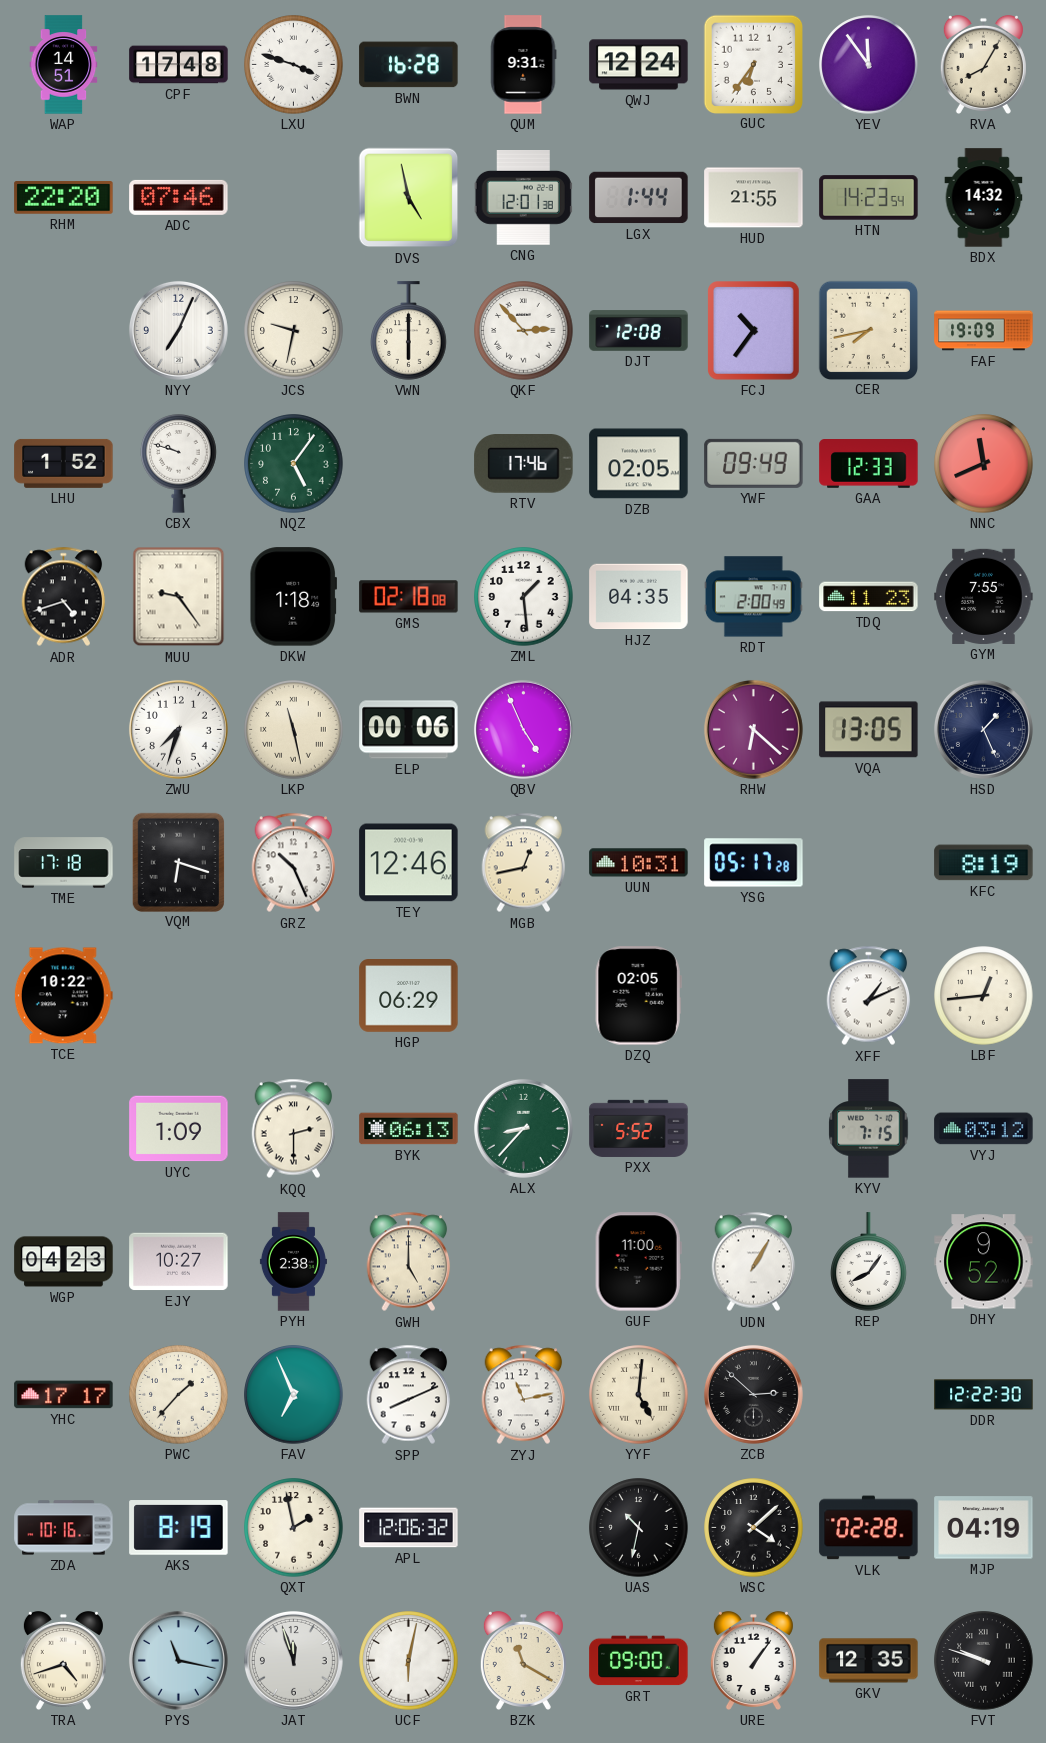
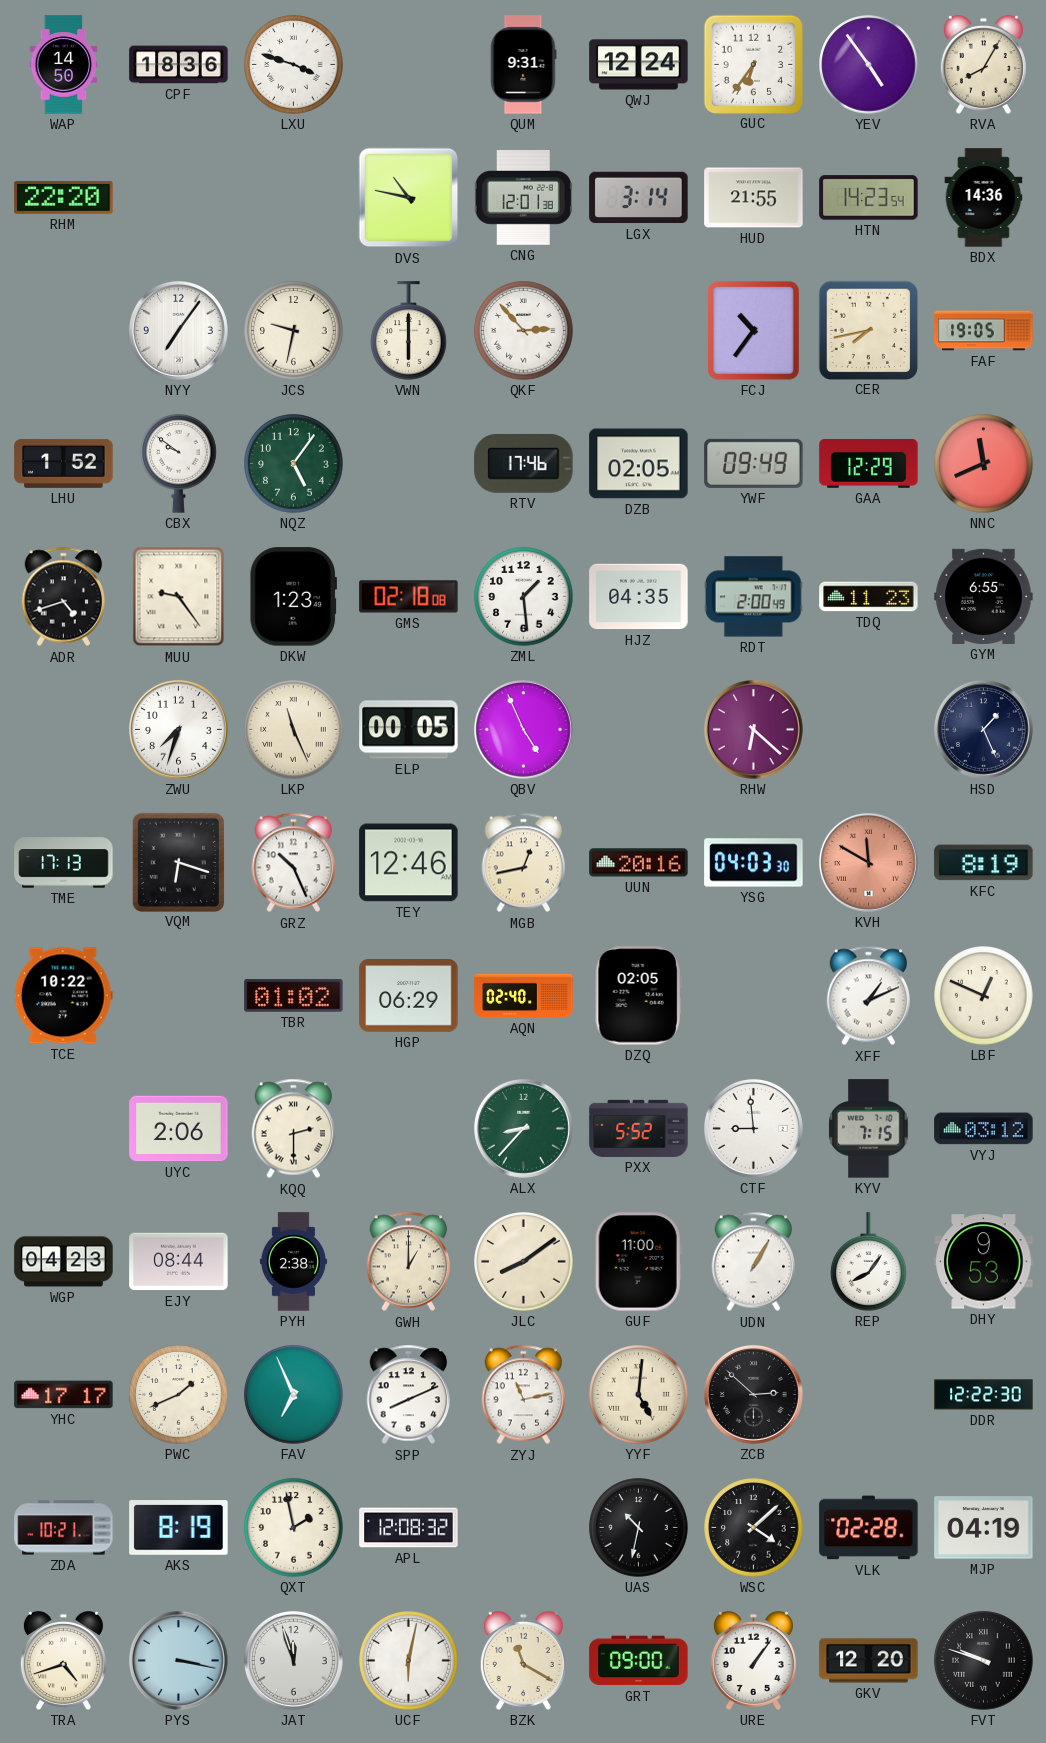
WAP: 14:51 -> 14:50
CPF: 17:48 -> 18:36
BWN: 16:28 -> none
YEV: 11:54 -> 4:54
ADC: 07:46 -> none
DVS: 4:58 -> 10:47
LGX: 1:44 -> 3:14
BDX: 14:32 -> 14:36
NYY: 7:04 -> 7:06
DJT: 12:08 -> none
FAF: 19:09 -> 19:05
CBX: 9:48 -> 9:51
GAA: 12:33 -> 12:29
DKW: 1:18 -> 1:23
GYM: 7:55 -> 6:55
LKP: 11:28 -> 11:26
ELP: 00:06 -> 00:05
VQA: 13:05 -> none
TME: 17:18 -> 17:13
UUN: 10:31 -> 20:16
YSG: 05:17 -> 04:03
KVH: none -> 11:50
TBR: none -> 01:02
AQN: none -> 02:40
LBF: 12:44 -> 12:49
UYC: 1:09 -> 2:06
BYK: 06:13 -> none
CTF: none -> 8:59
EJY: 10:27 -> 08:44
GWH: 5:00 -> 1:00
JLC: none -> 8:09
DHY: 9:52 -> 9:53
PWC: 1:37 -> 1:41
ZDA: 10:16 -> 10:21
APL: 12:06 -> 12:08
PYS: 11:17 -> 3:17
GKV: 12:35 -> 12:20
